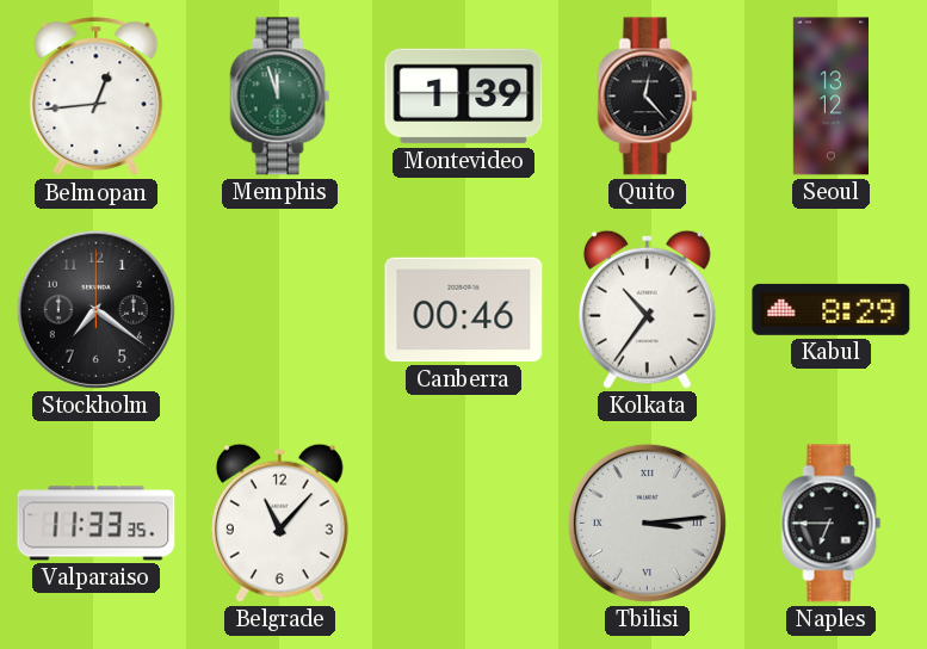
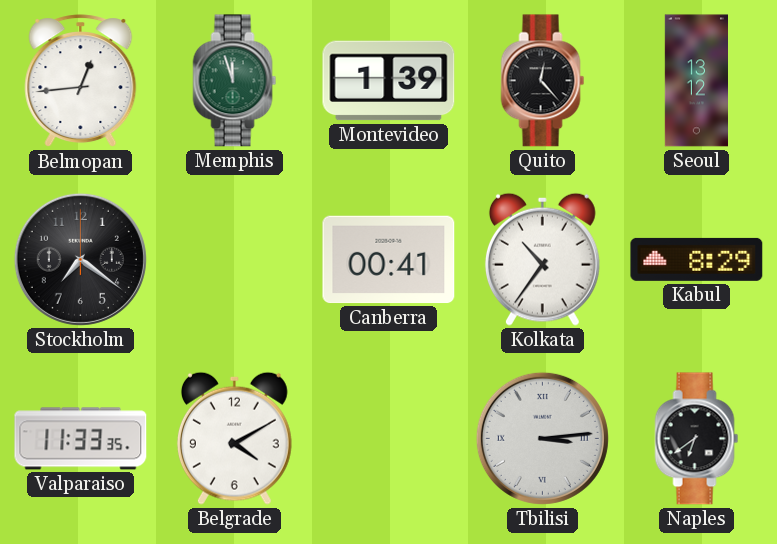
Canberra: 00:46 -> 00:41
Belgrade: 11:07 -> 4:10
Naples: 6:45 -> 6:39
